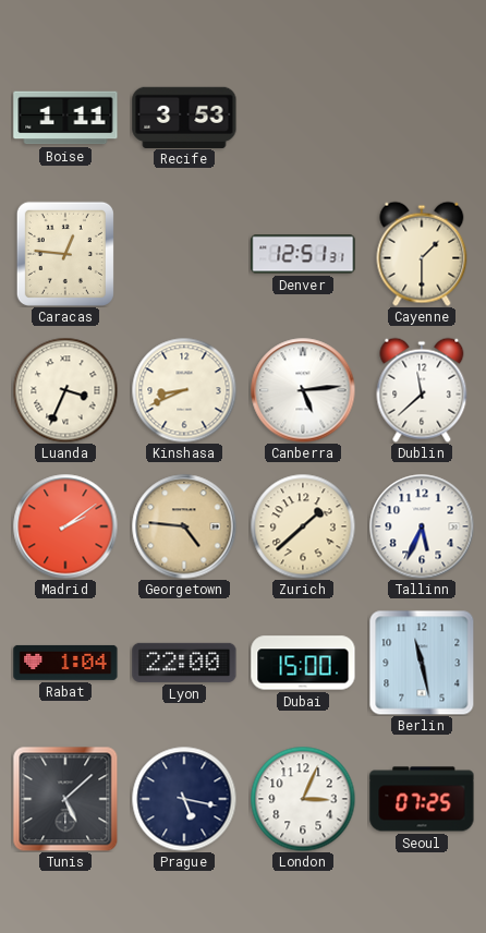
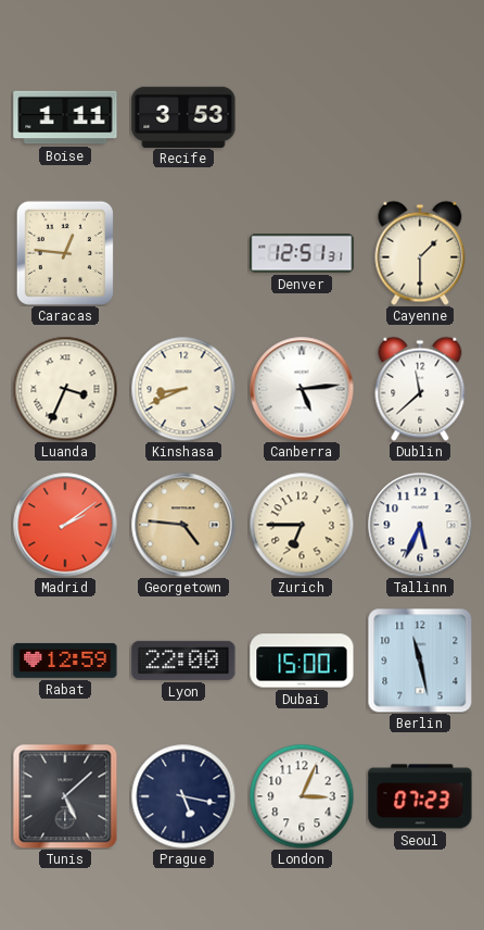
Zurich: 1:38 -> 6:45
Rabat: 1:04 -> 12:59
Seoul: 07:25 -> 07:23
